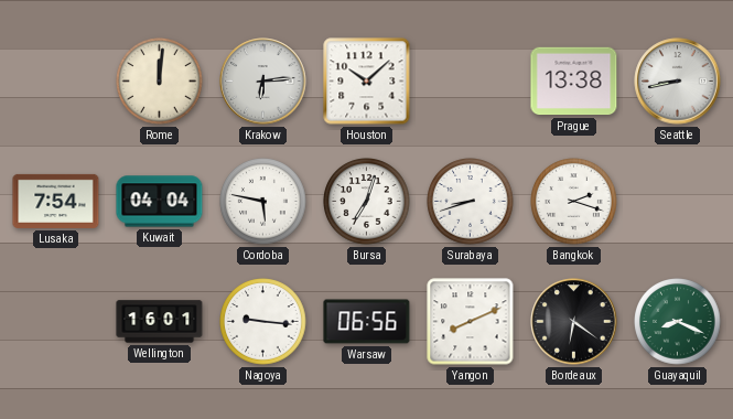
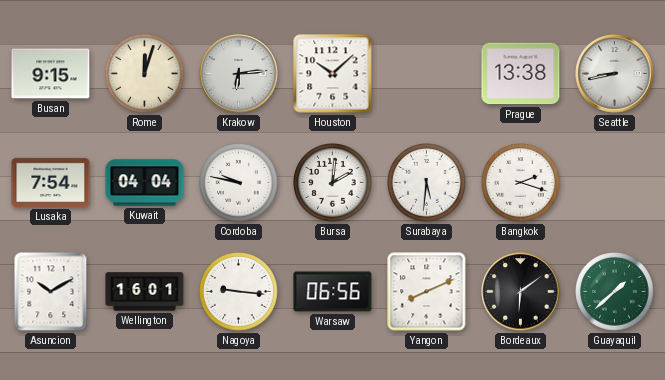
Busan: none -> 9:15
Rome: 12:01 -> 12:03
Cordoba: 5:47 -> 9:47
Bursa: 7:03 -> 2:01
Surabaya: 8:42 -> 5:31
Asuncion: none -> 10:10
Bordeaux: 6:21 -> 6:09
Guayaquil: 8:19 -> 1:38
